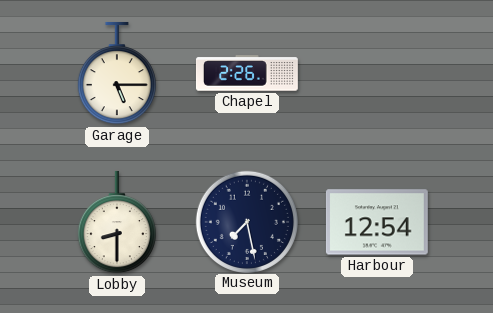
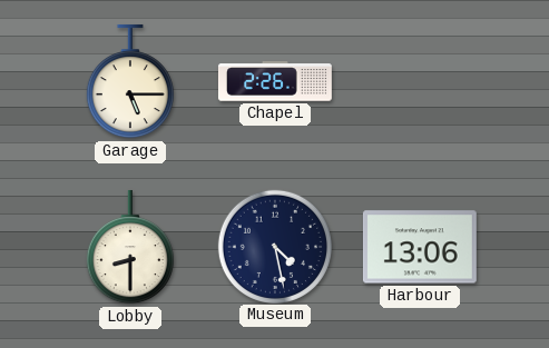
Museum: 7:28 -> 4:28
Harbour: 12:54 -> 13:06
